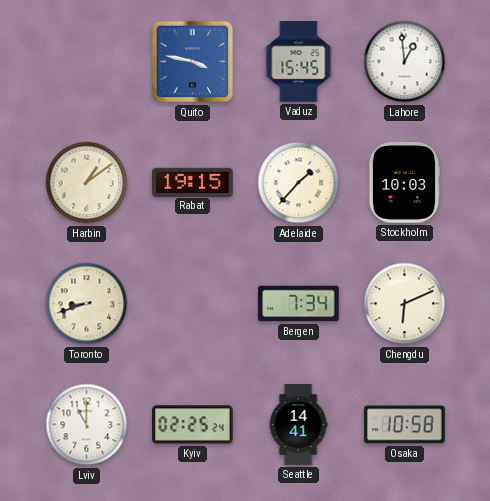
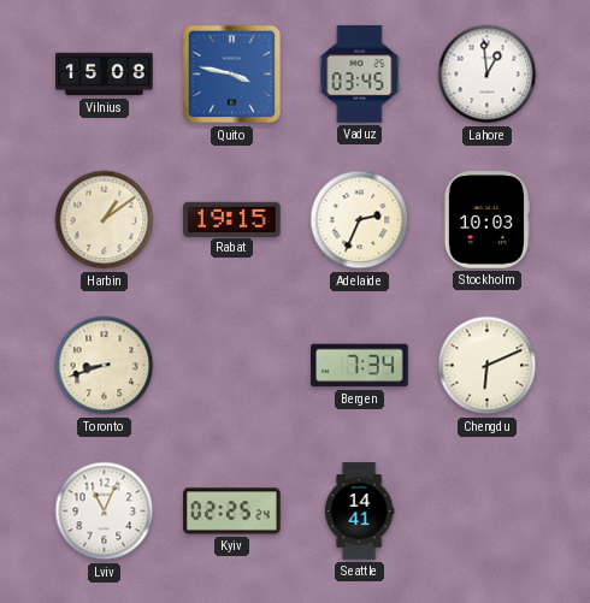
Vilnius: none -> 15:08
Vaduz: 15:45 -> 03:45
Adelaide: 1:37 -> 2:34
Lviv: 11:00 -> 11:04
Osaka: 10:58 -> none
